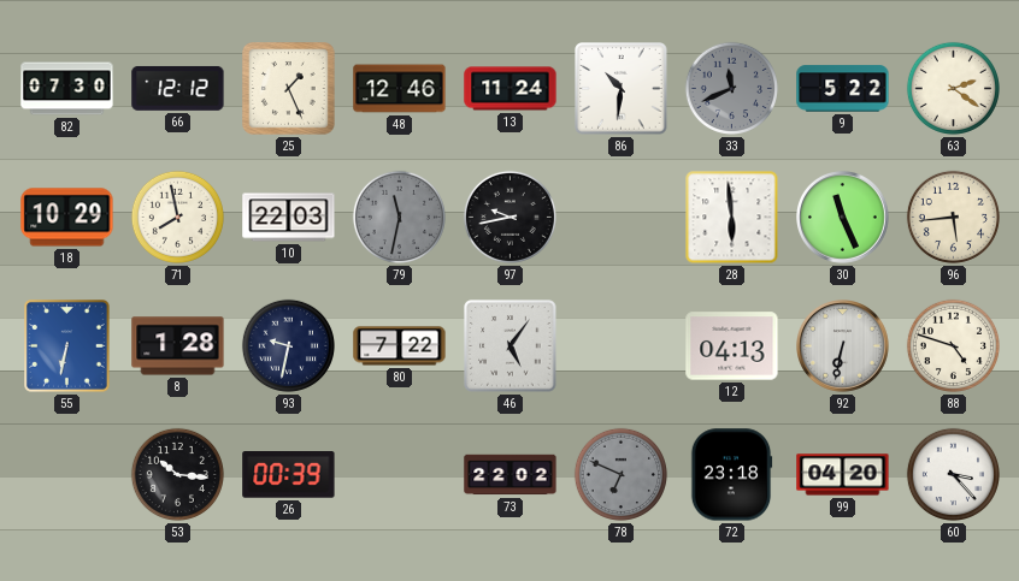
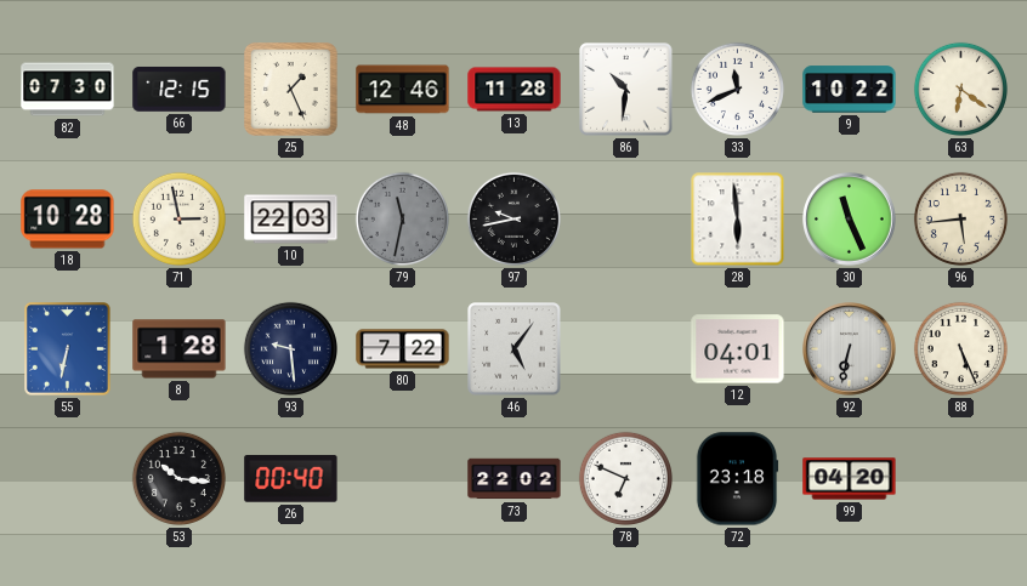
66: 12:12 -> 12:15
13: 11:24 -> 11:28
33 dial: grey -> white
9: 5:22 -> 10:22
63: 2:21 -> 6:21
18: 10:29 -> 10:28
71: 7:58 -> 2:58
93: 9:32 -> 9:29
12: 04:13 -> 04:01
88: 4:48 -> 5:26
26: 00:39 -> 00:40
78 dial: grey -> white
60: 3:23 -> none
